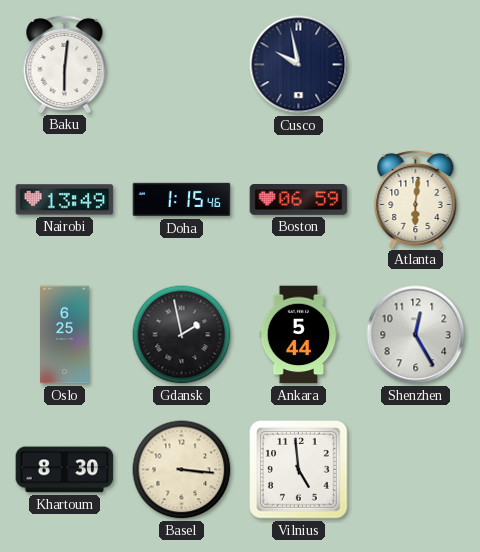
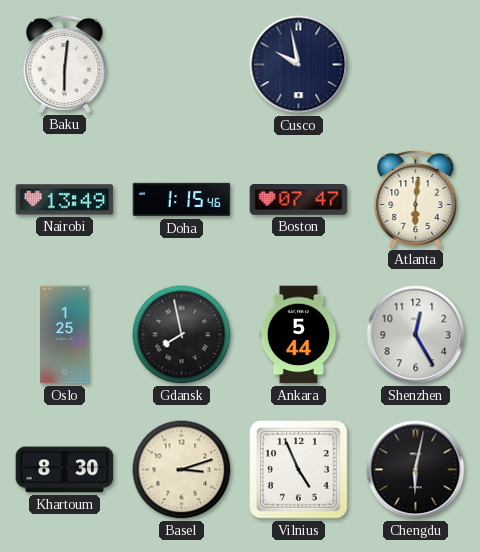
Boston: 06:59 -> 07:47
Oslo: 6:25 -> 1:25
Gdansk: 1:58 -> 7:58
Basel: 3:16 -> 3:12
Vilnius: 4:59 -> 4:56
Chengdu: none -> 6:02
